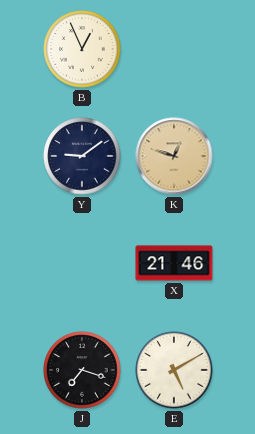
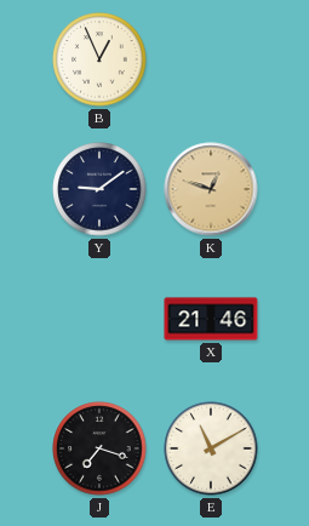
E: 5:10 -> 11:10
